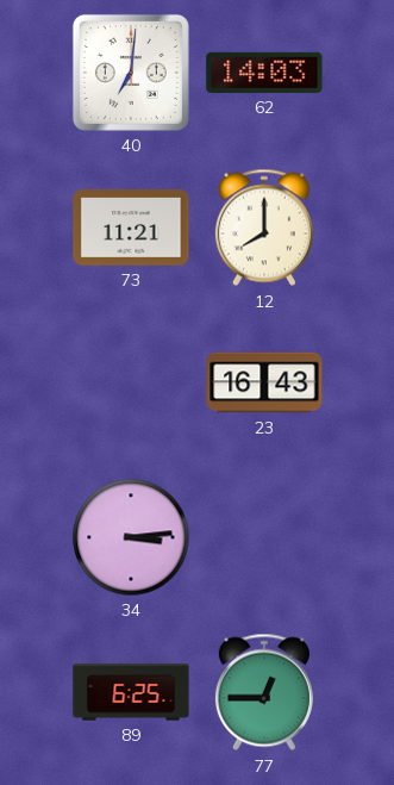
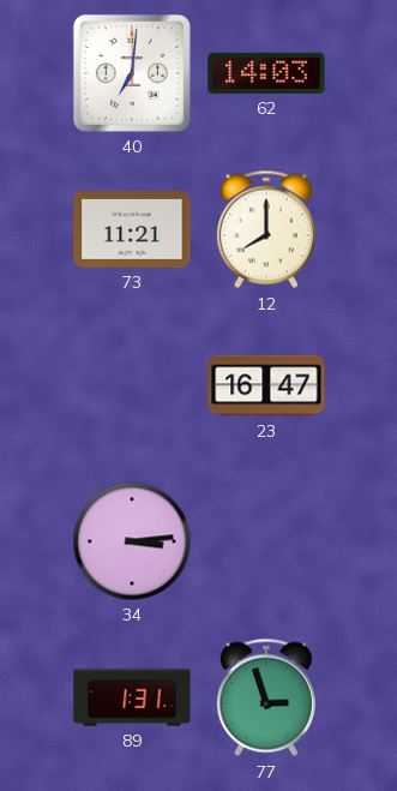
23: 16:43 -> 16:47
89: 6:25 -> 1:31
77: 12:45 -> 2:57
